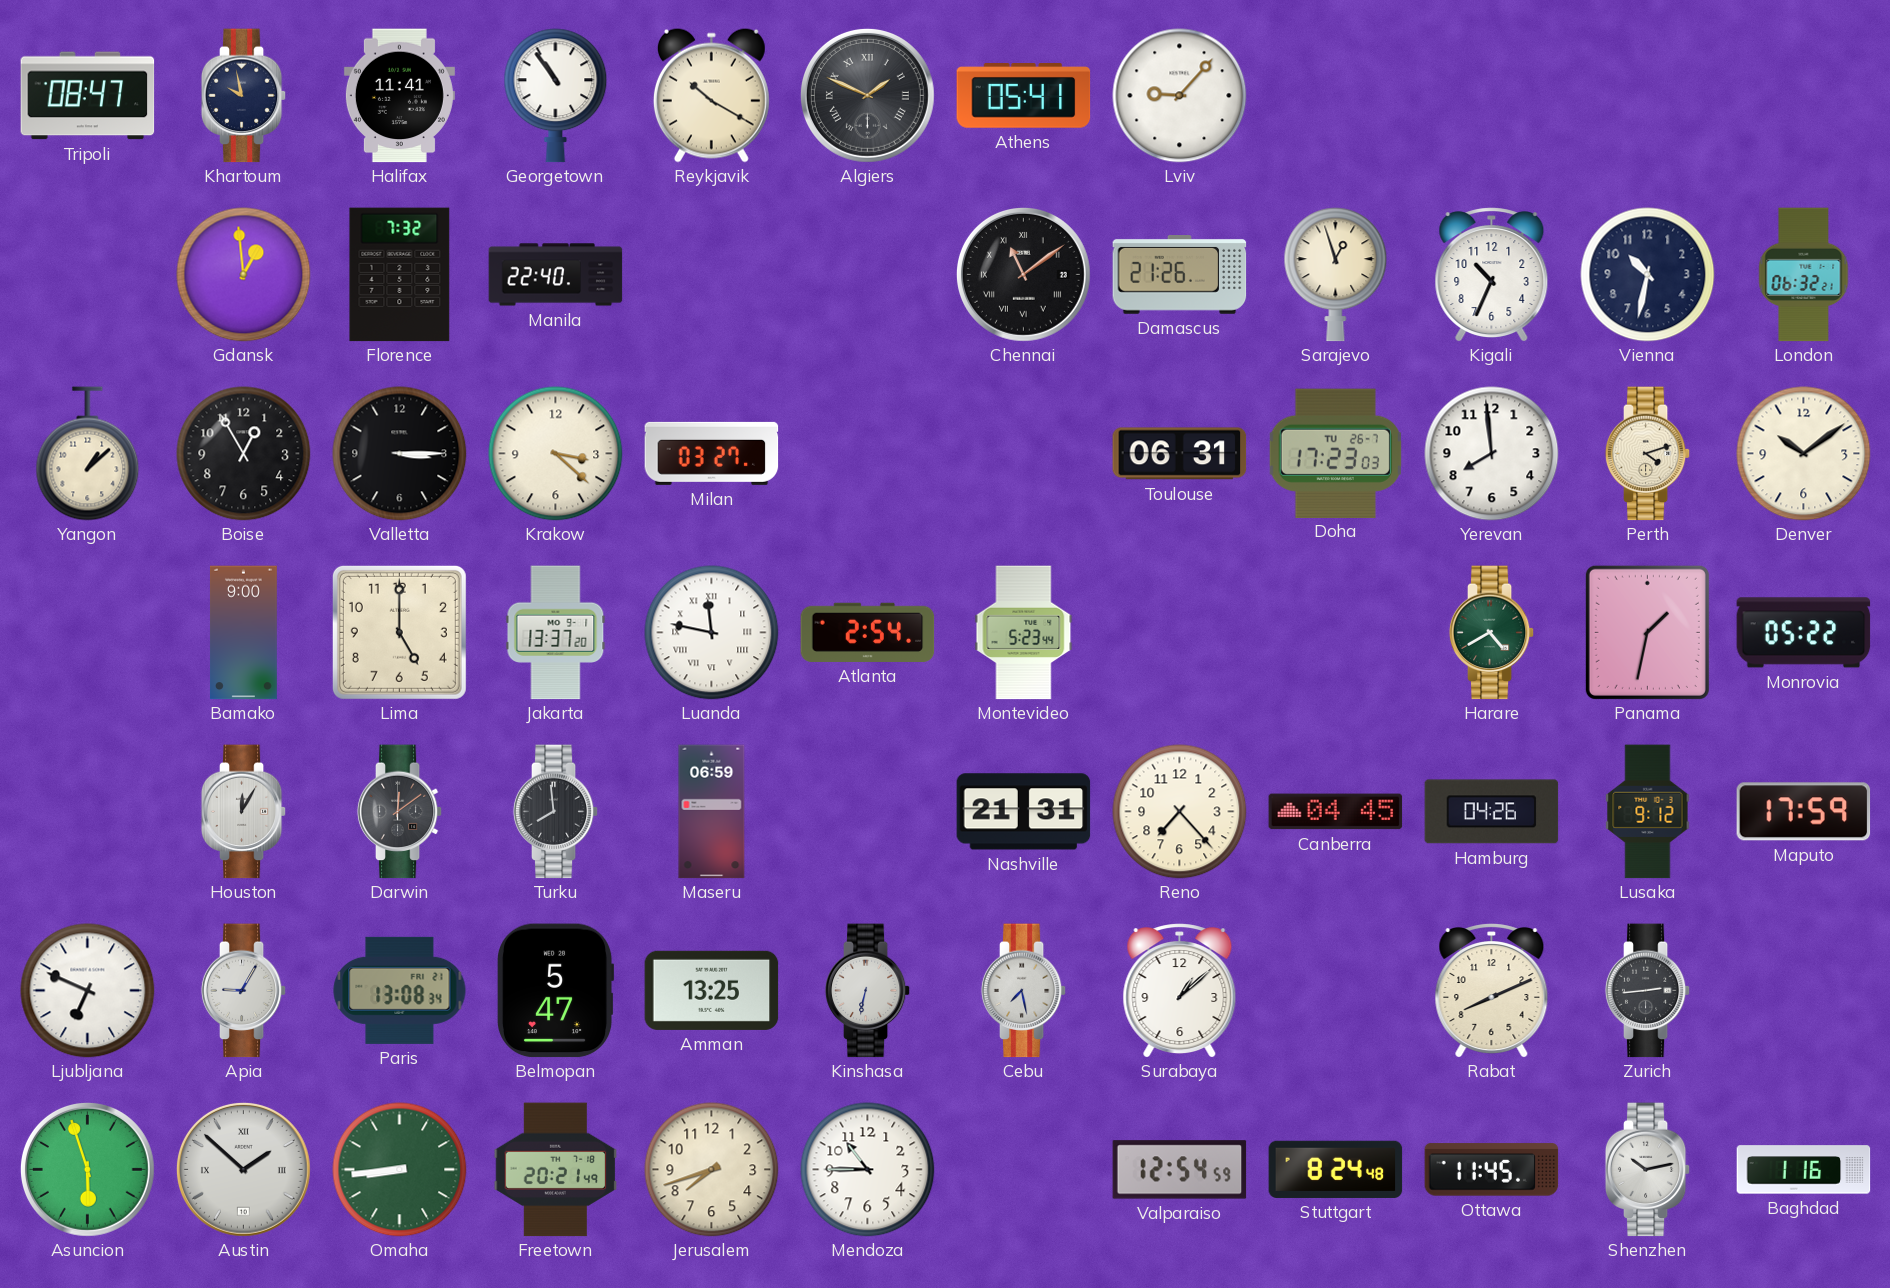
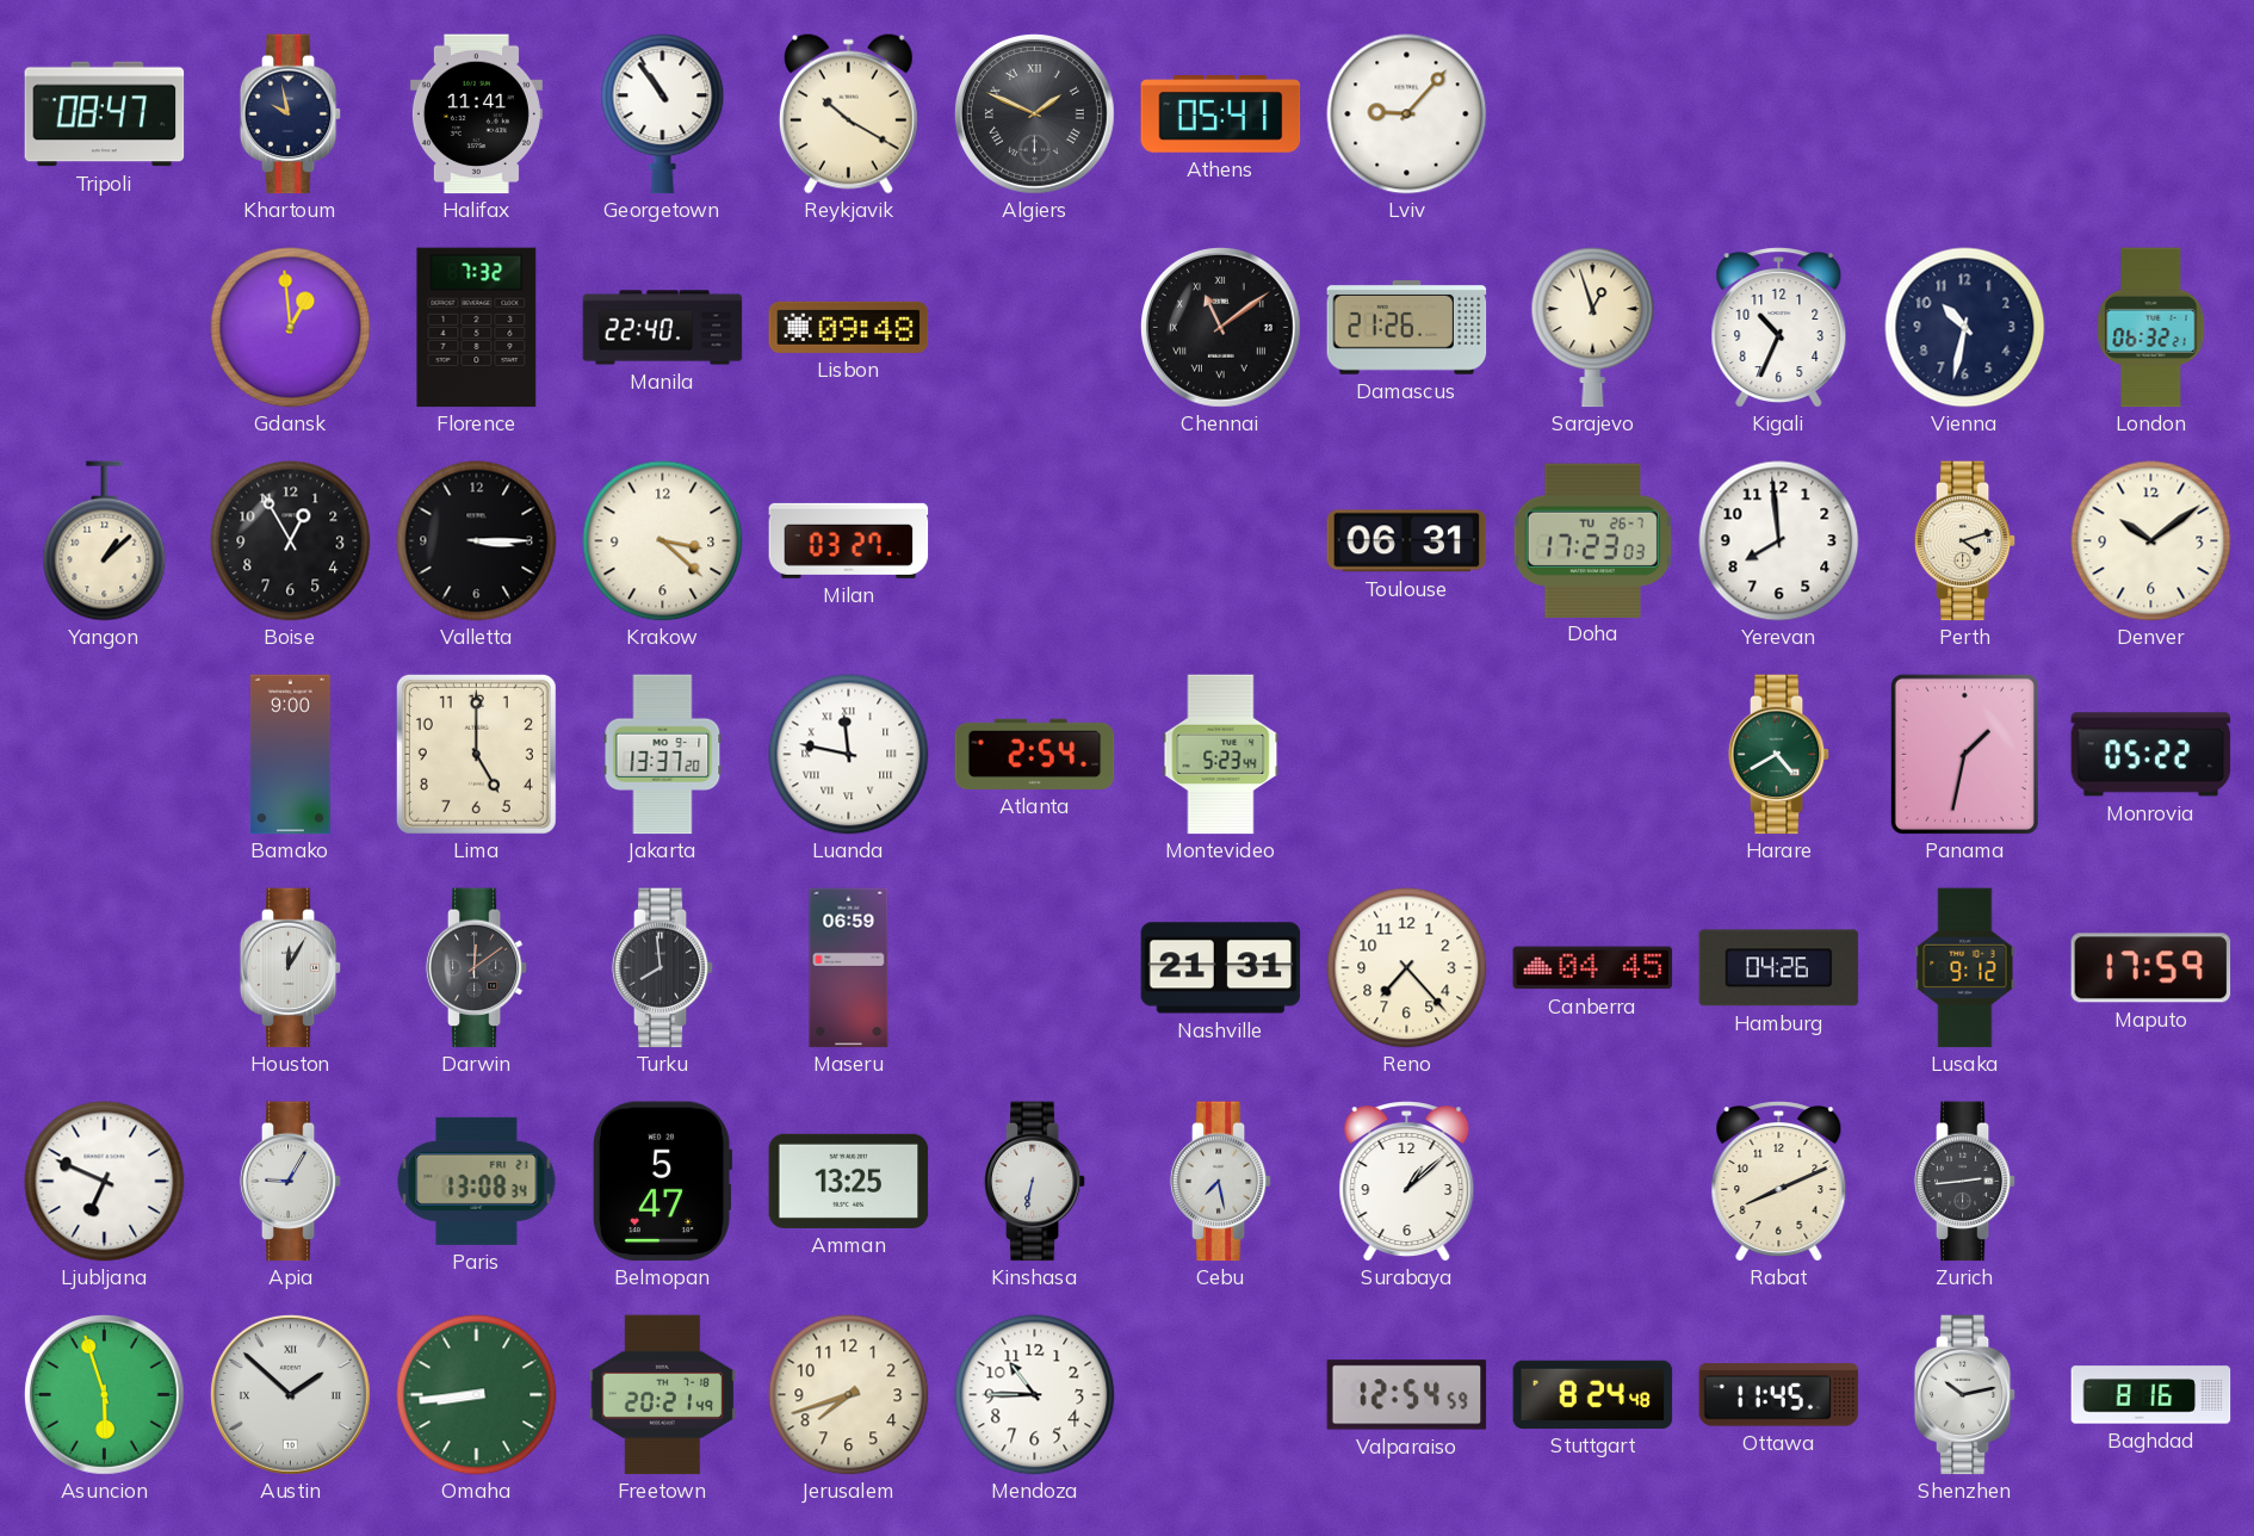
Lisbon: none -> 09:48
Baghdad: 1:16 -> 8:16
